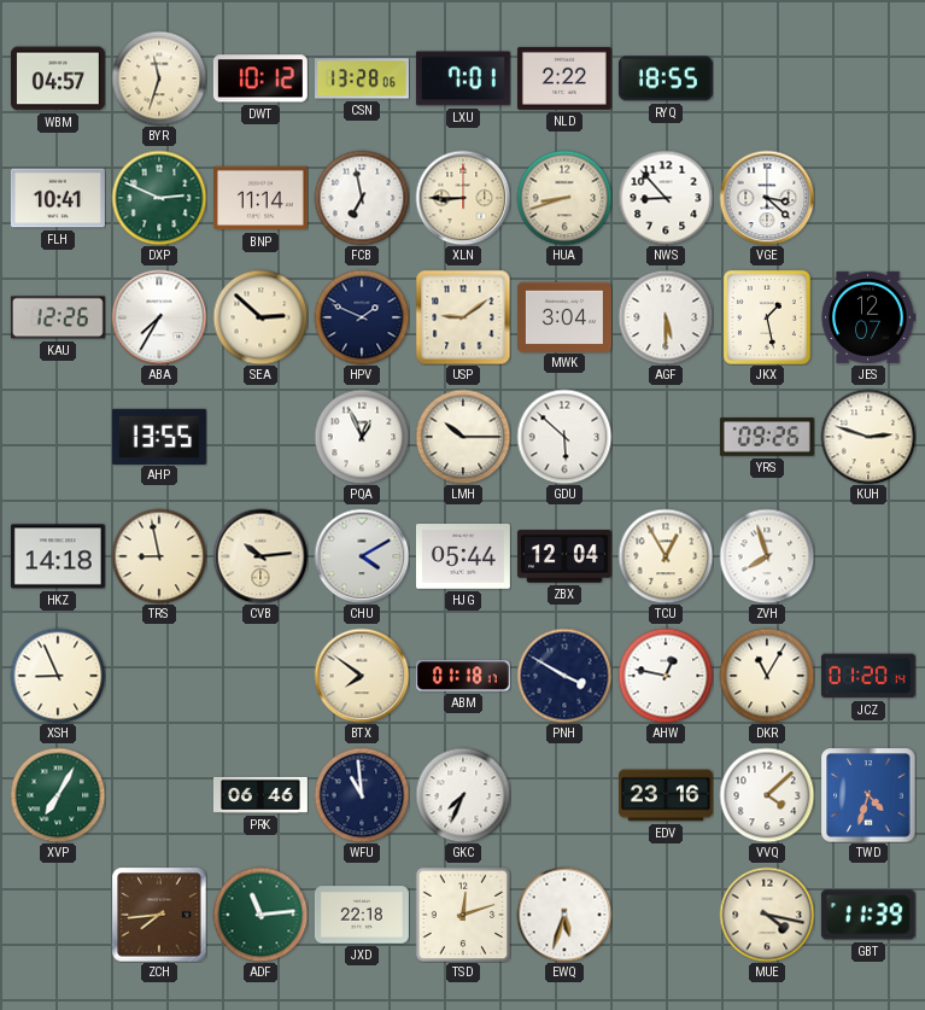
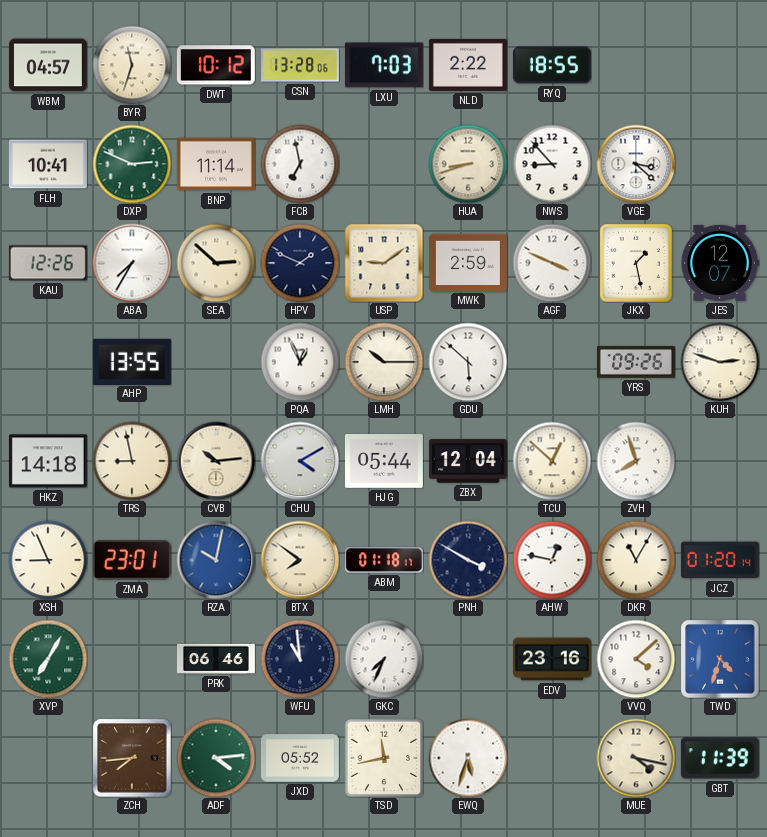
LXU: 7:01 -> 7:03
XLN: 8:45 -> none
MWK: 3:04 -> 2:59
AGF: 5:30 -> 3:49
TCU: 12:55 -> 12:52
ZMA: none -> 23:01
RZA: none -> 10:02
ADF: 11:14 -> 4:14
JXD: 22:18 -> 05:52
TSD: 12:12 -> 11:43
